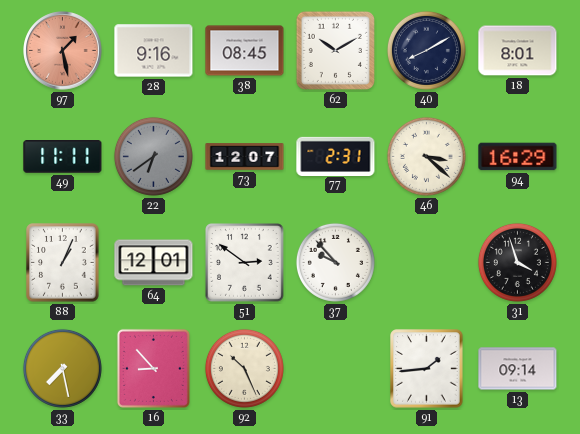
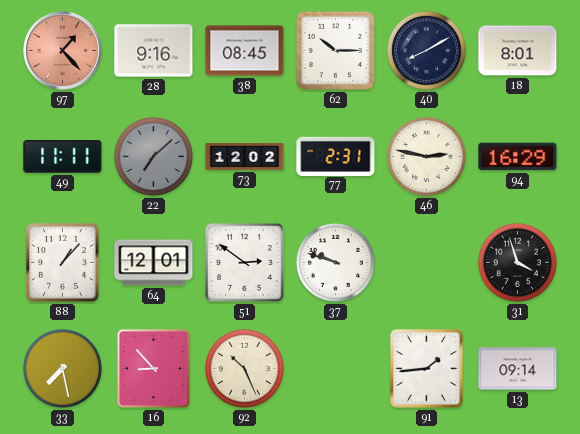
97: 1:28 -> 1:23
62: 10:10 -> 10:15
22: 6:39 -> 7:08
73: 12:07 -> 12:02
46: 3:22 -> 2:47
88: 1:04 -> 1:07
37: 9:53 -> 9:48
